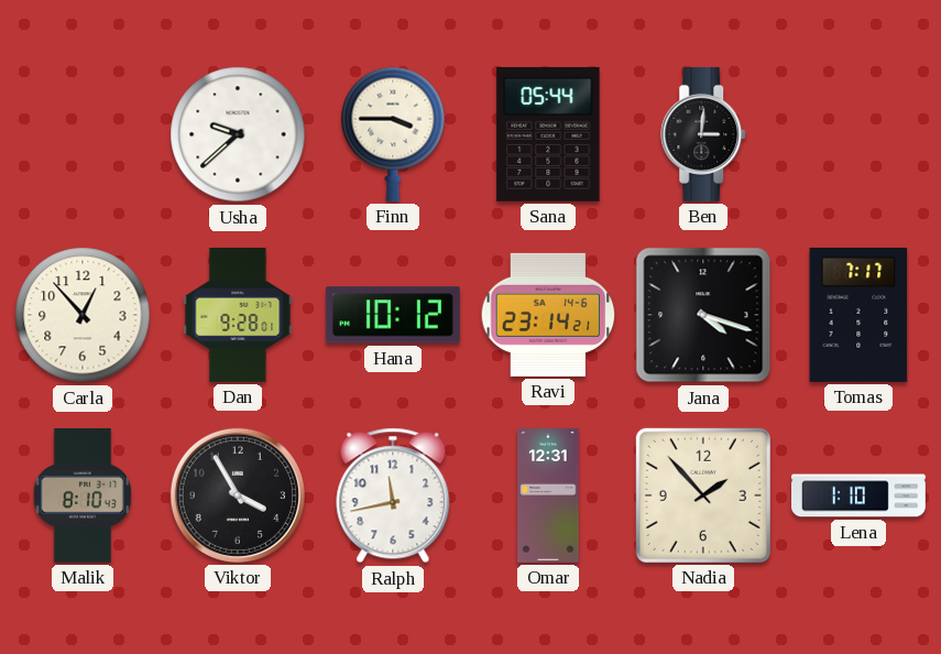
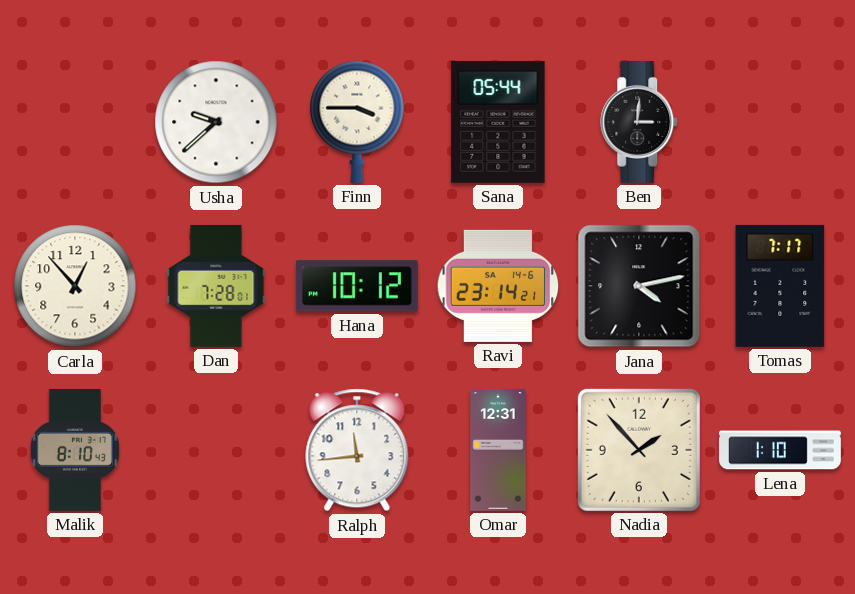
Dan: 9:28 -> 7:28
Jana: 4:18 -> 4:13
Viktor: 3:55 -> none
Ralph: 11:43 -> 11:44
